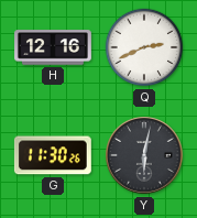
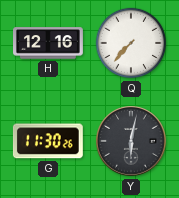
Q: 2:41 -> 7:37
